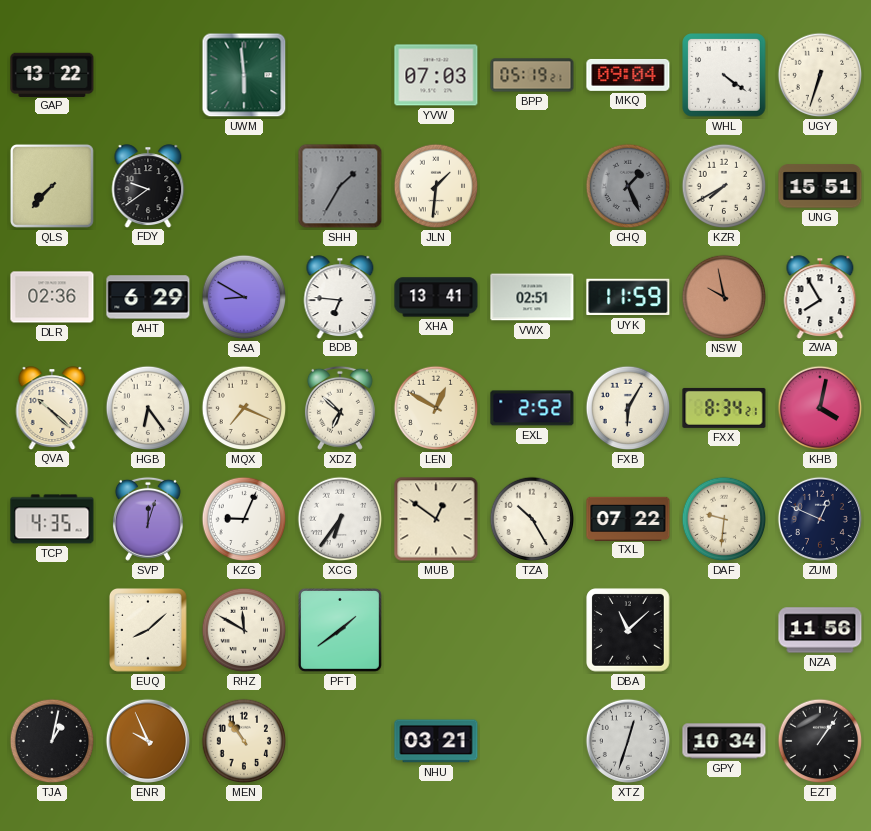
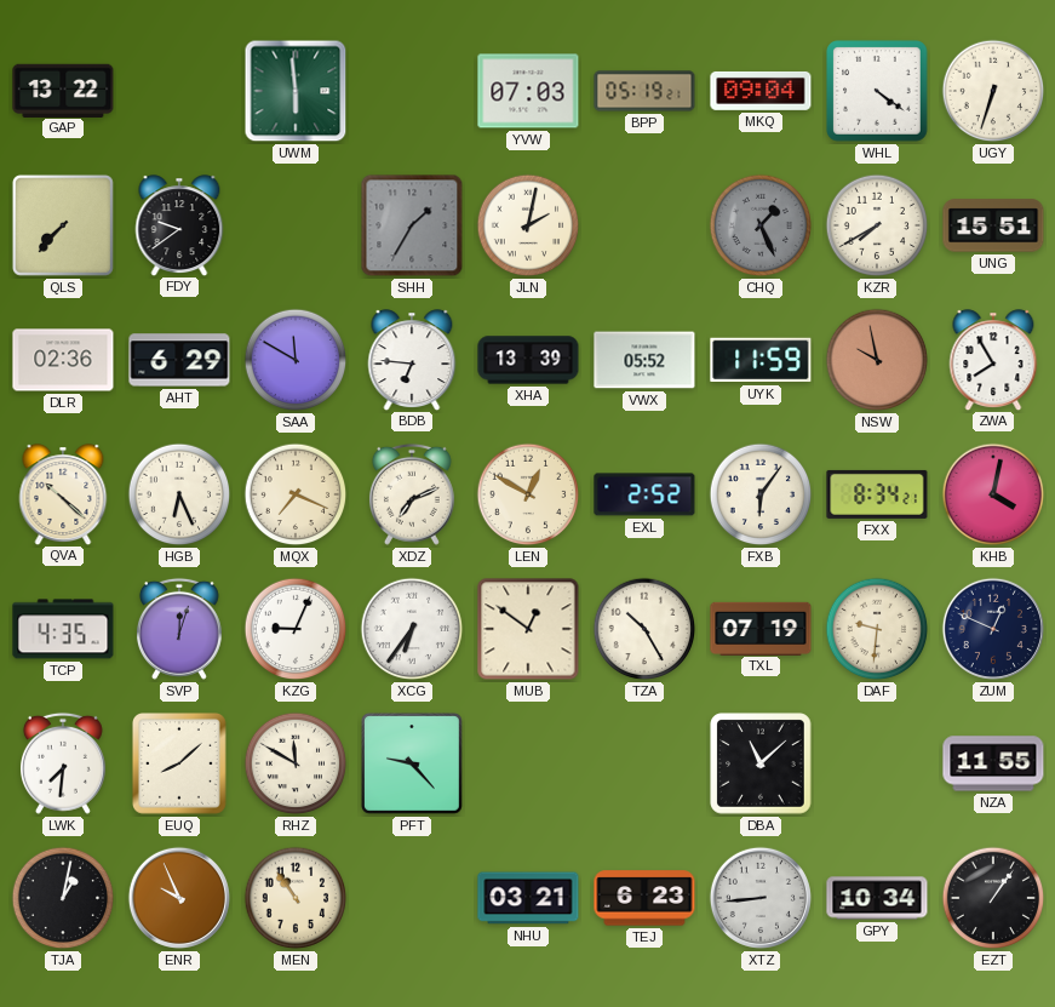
JLN: 1:31 -> 2:02
SAA: 8:50 -> 11:50
XHA: 13:41 -> 13:39
VWX: 02:51 -> 05:52
HGB: 6:24 -> 6:26
XDZ: 6:52 -> 7:11
FXB: 6:05 -> 6:06
TXL: 07:22 -> 07:19
LWK: none -> 7:31
PFT: 1:39 -> 9:23
NZA: 11:56 -> 11:55
TEJ: none -> 6:23
XTZ: 12:33 -> 8:44
